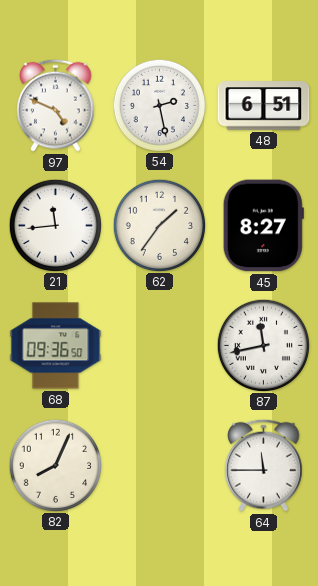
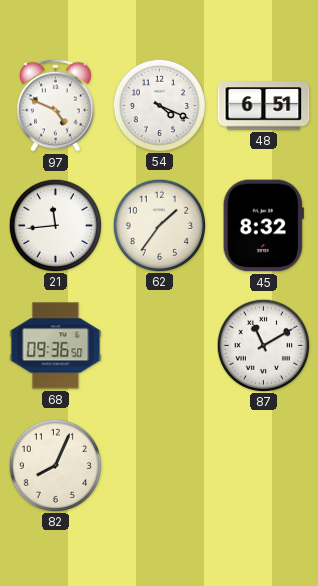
54: 2:28 -> 4:19
45: 8:27 -> 8:32
87: 11:43 -> 11:10
64: 11:45 -> none
